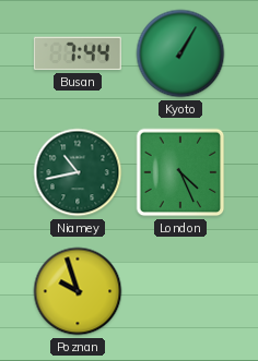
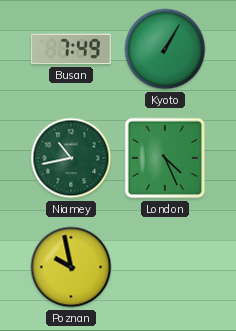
Busan: 7:44 -> 7:49
Poznan: 9:57 -> 9:58
